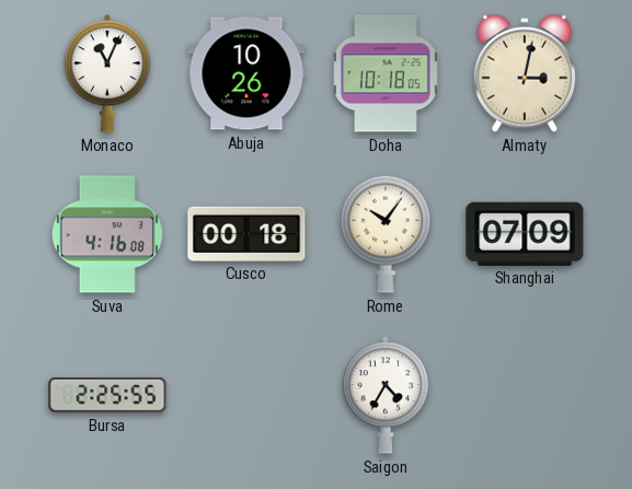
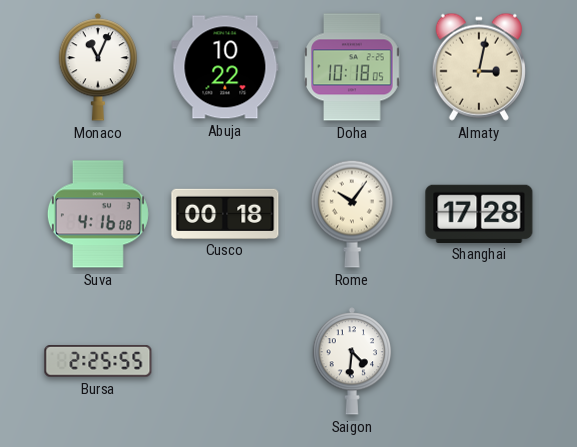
Abuja: 10:26 -> 10:22
Shanghai: 07:09 -> 17:28
Saigon: 4:35 -> 4:31
